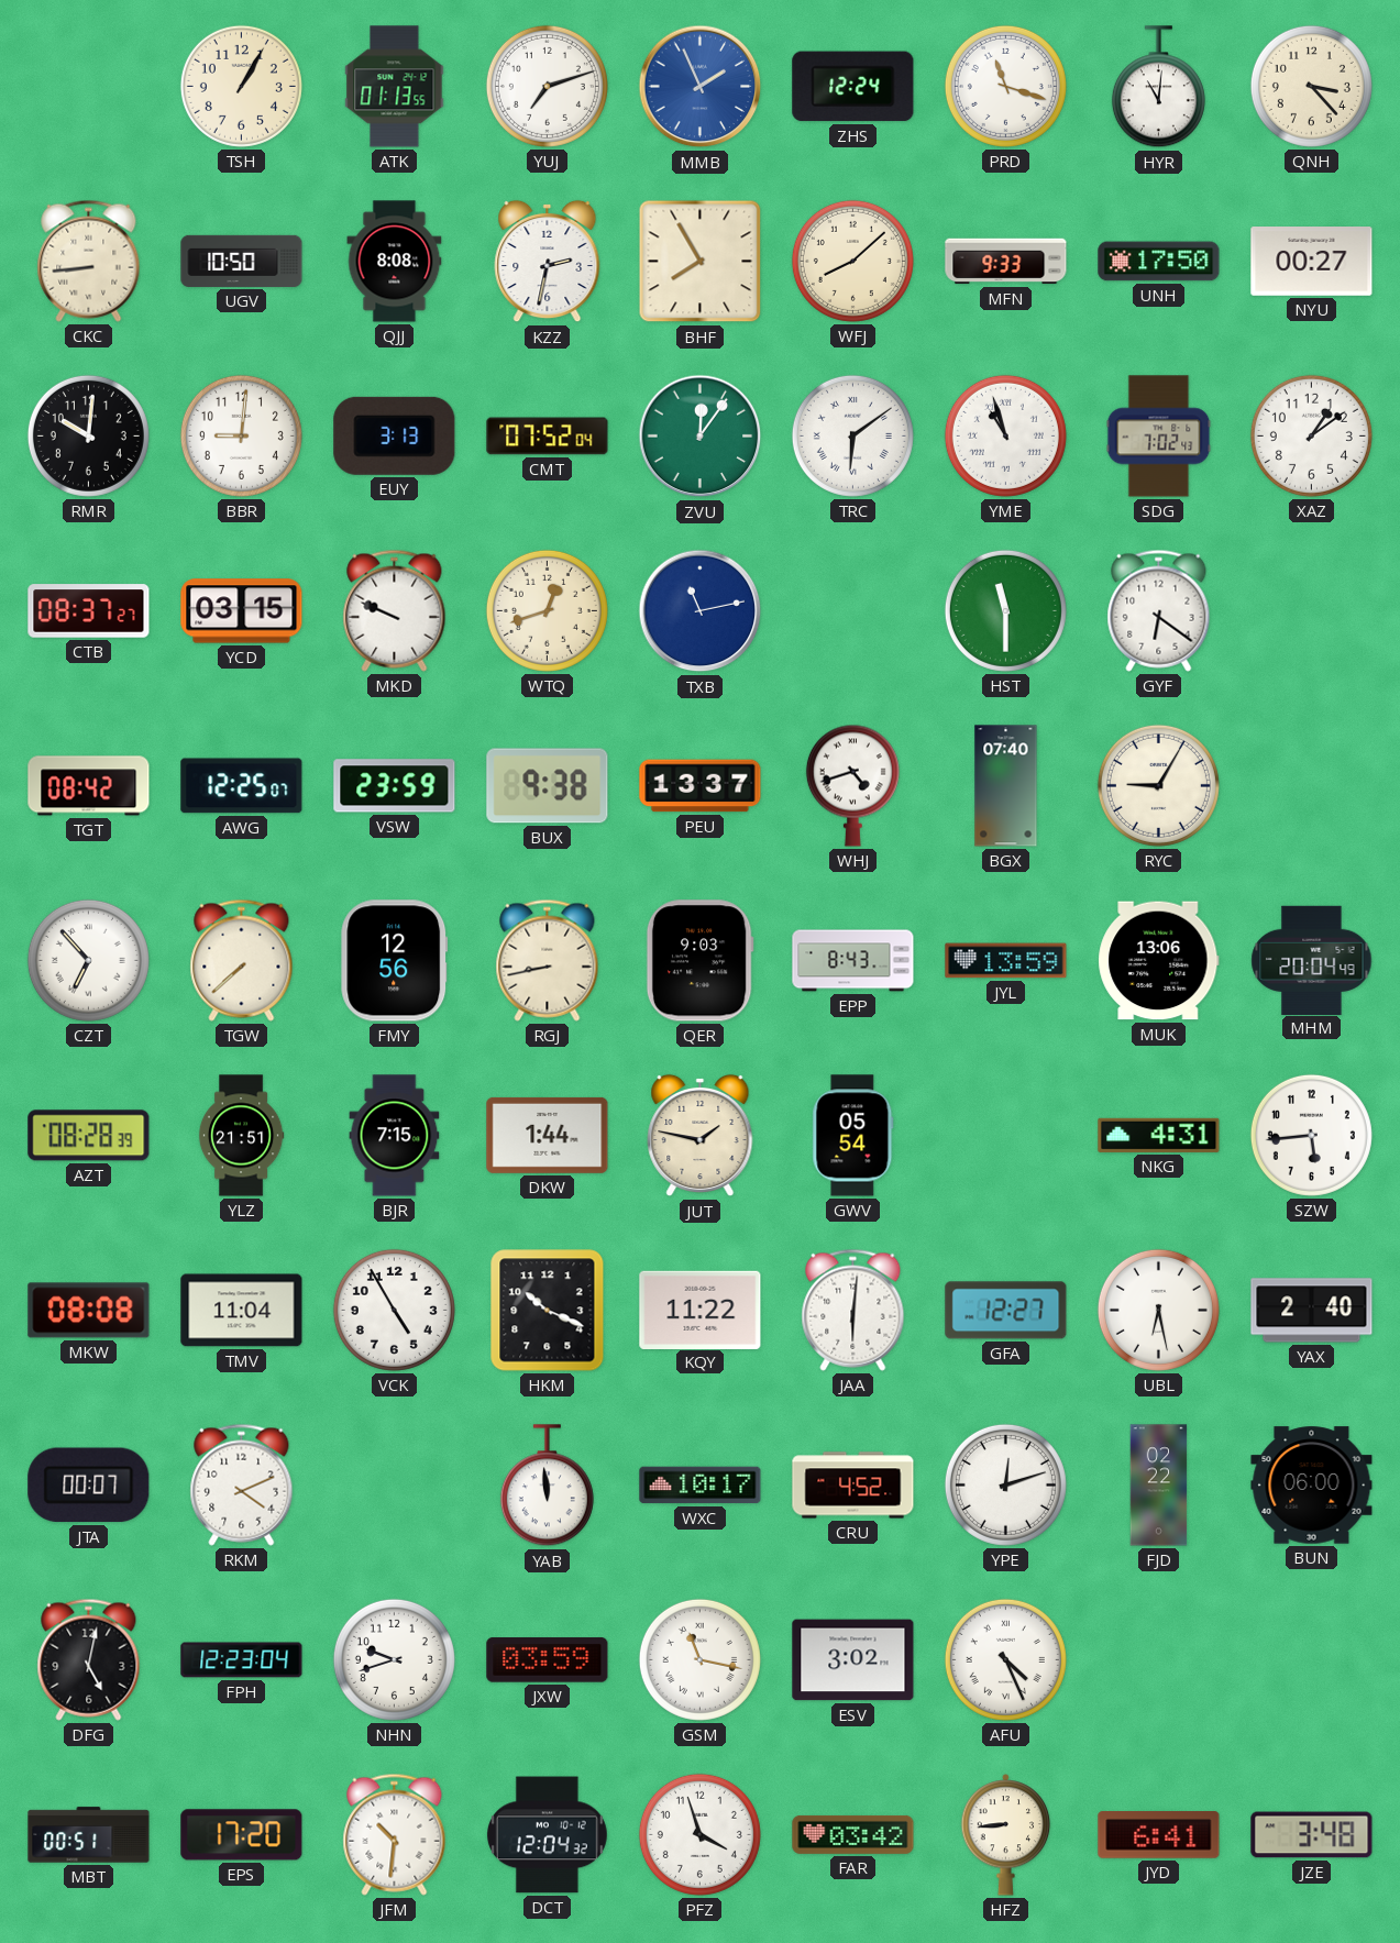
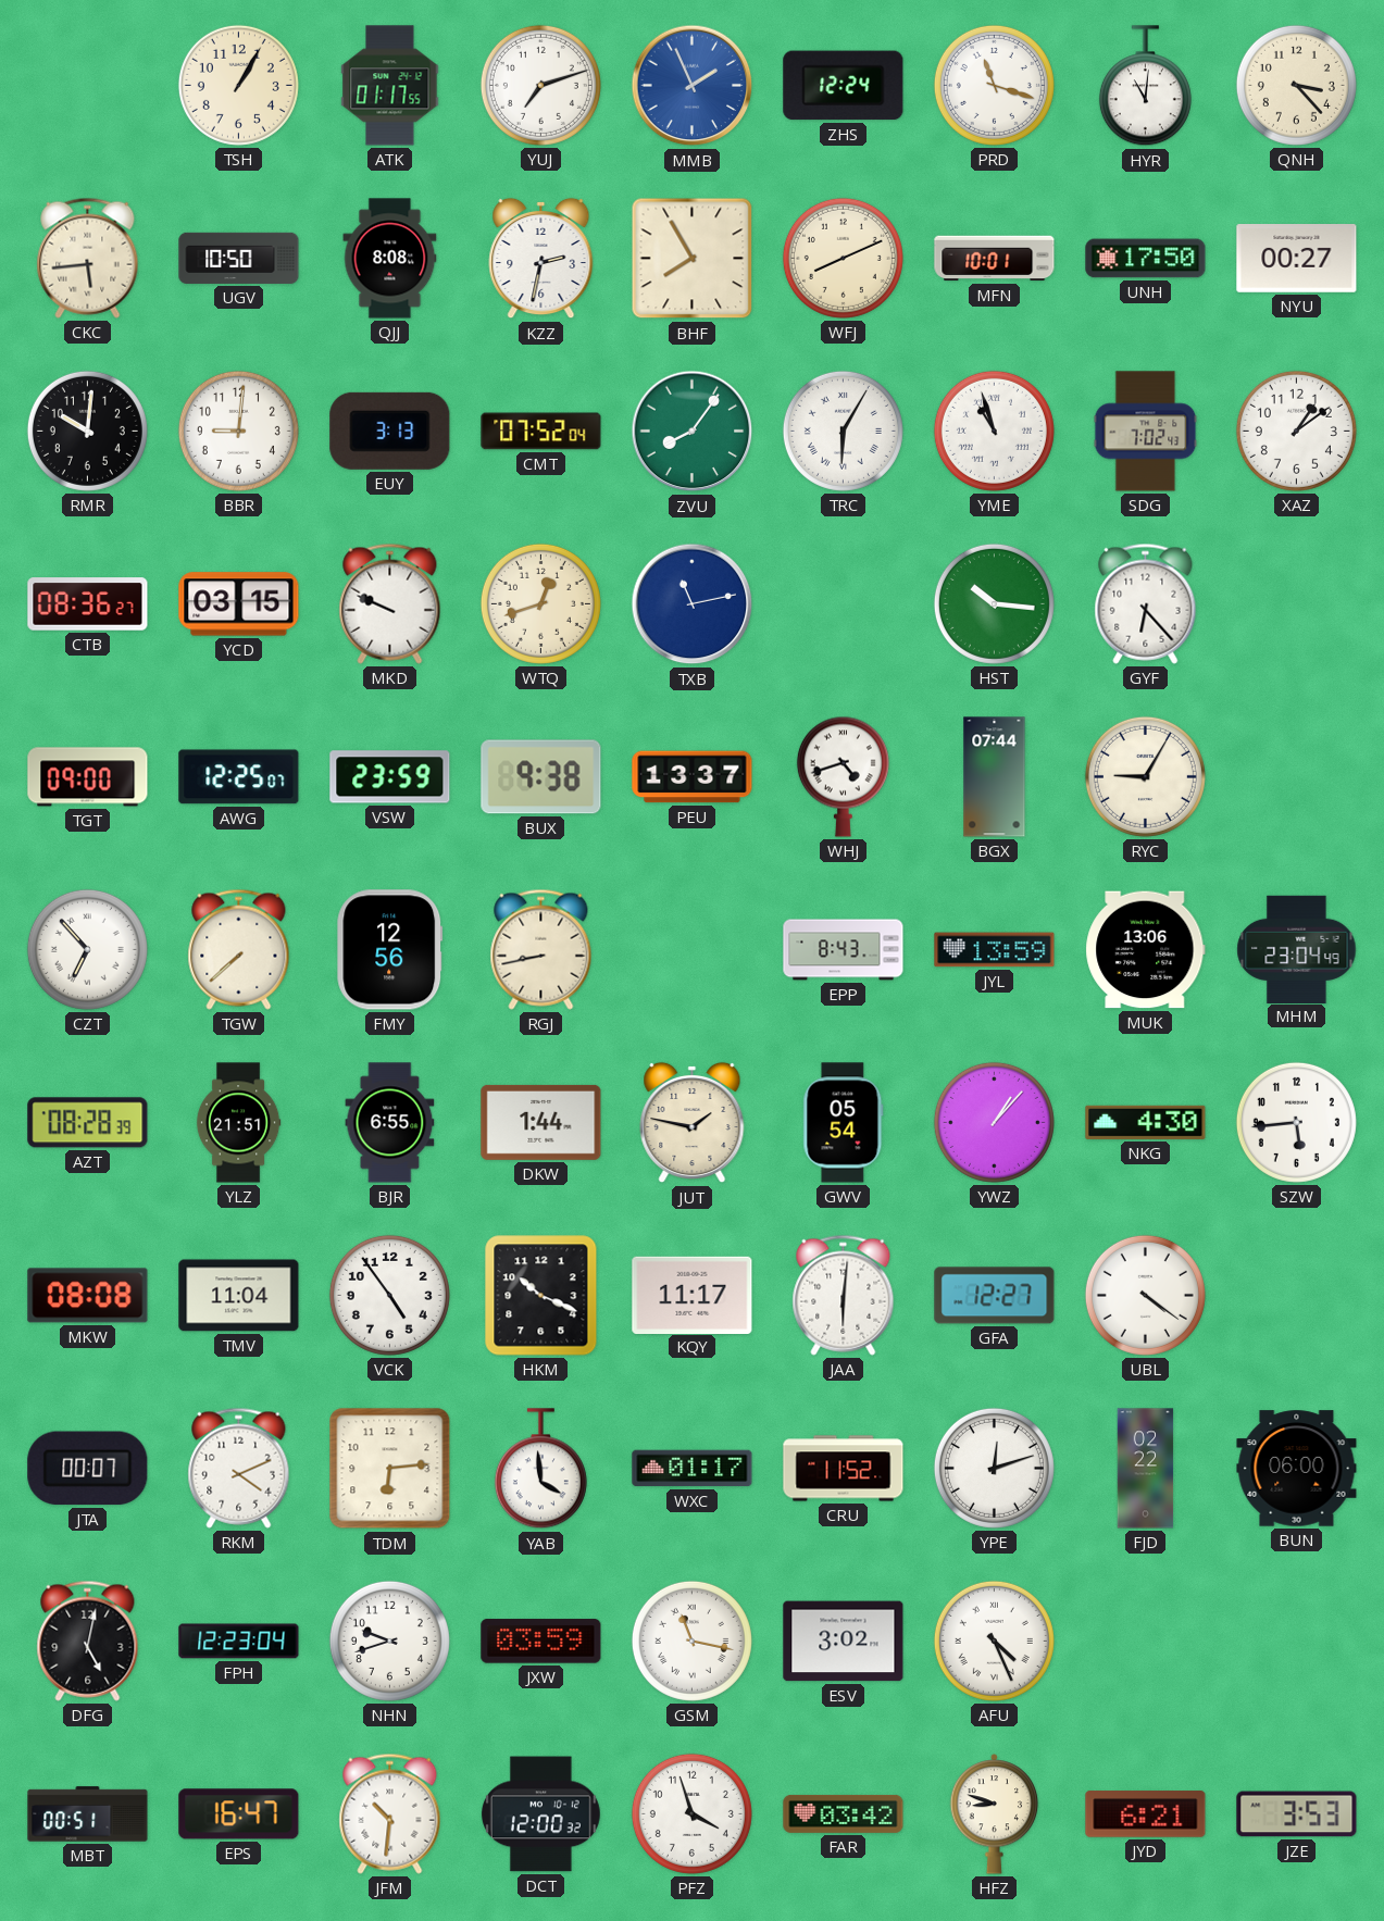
ATK: 01:13 -> 01:17
CKC: 8:44 -> 5:44
WFJ: 8:08 -> 8:11
MFN: 9:33 -> 10:01
ZVU: 12:06 -> 8:06
TRC: 6:09 -> 6:05
CTB: 08:37 -> 08:36
HST: 11:30 -> 10:16
GYF: 6:21 -> 6:23
TGT: 08:42 -> 09:00
BGX: 07:40 -> 07:44
QER: 9:03 -> none
MHM: 20:04 -> 23:04
BJR: 7:15 -> 6:55
YWZ: none -> 1:07
NKG: 4:31 -> 4:30
VCK: 4:55 -> 4:54
KQY: 11:22 -> 11:17
UBL: 6:28 -> 4:21
YAX: 2:40 -> none
TDM: none -> 6:14
YAB: 11:59 -> 3:59
WXC: 10:17 -> 01:17
CRU: 4:52 -> 11:52
EPS: 17:20 -> 16:47
DCT: 12:04 -> 12:00
HFZ: 8:44 -> 8:48
JYD: 6:41 -> 6:21
JZE: 3:48 -> 3:53
